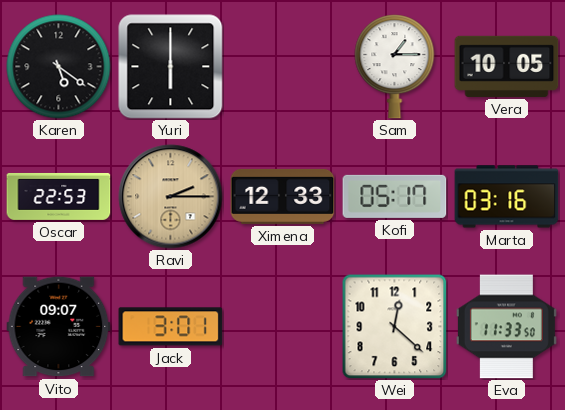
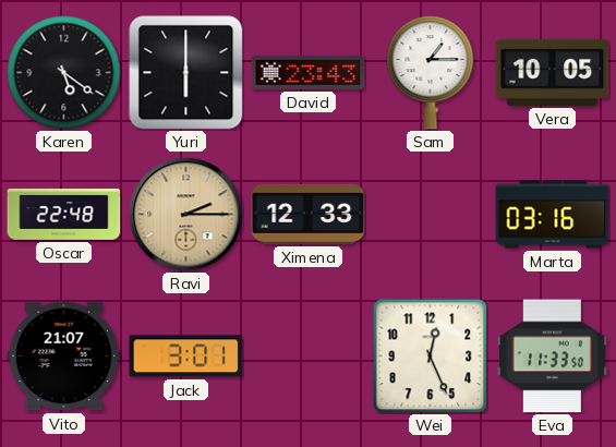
David: none -> 23:43
Oscar: 22:53 -> 22:48
Kofi: 05:17 -> none
Vito: 09:07 -> 21:07
Wei: 12:22 -> 12:26
